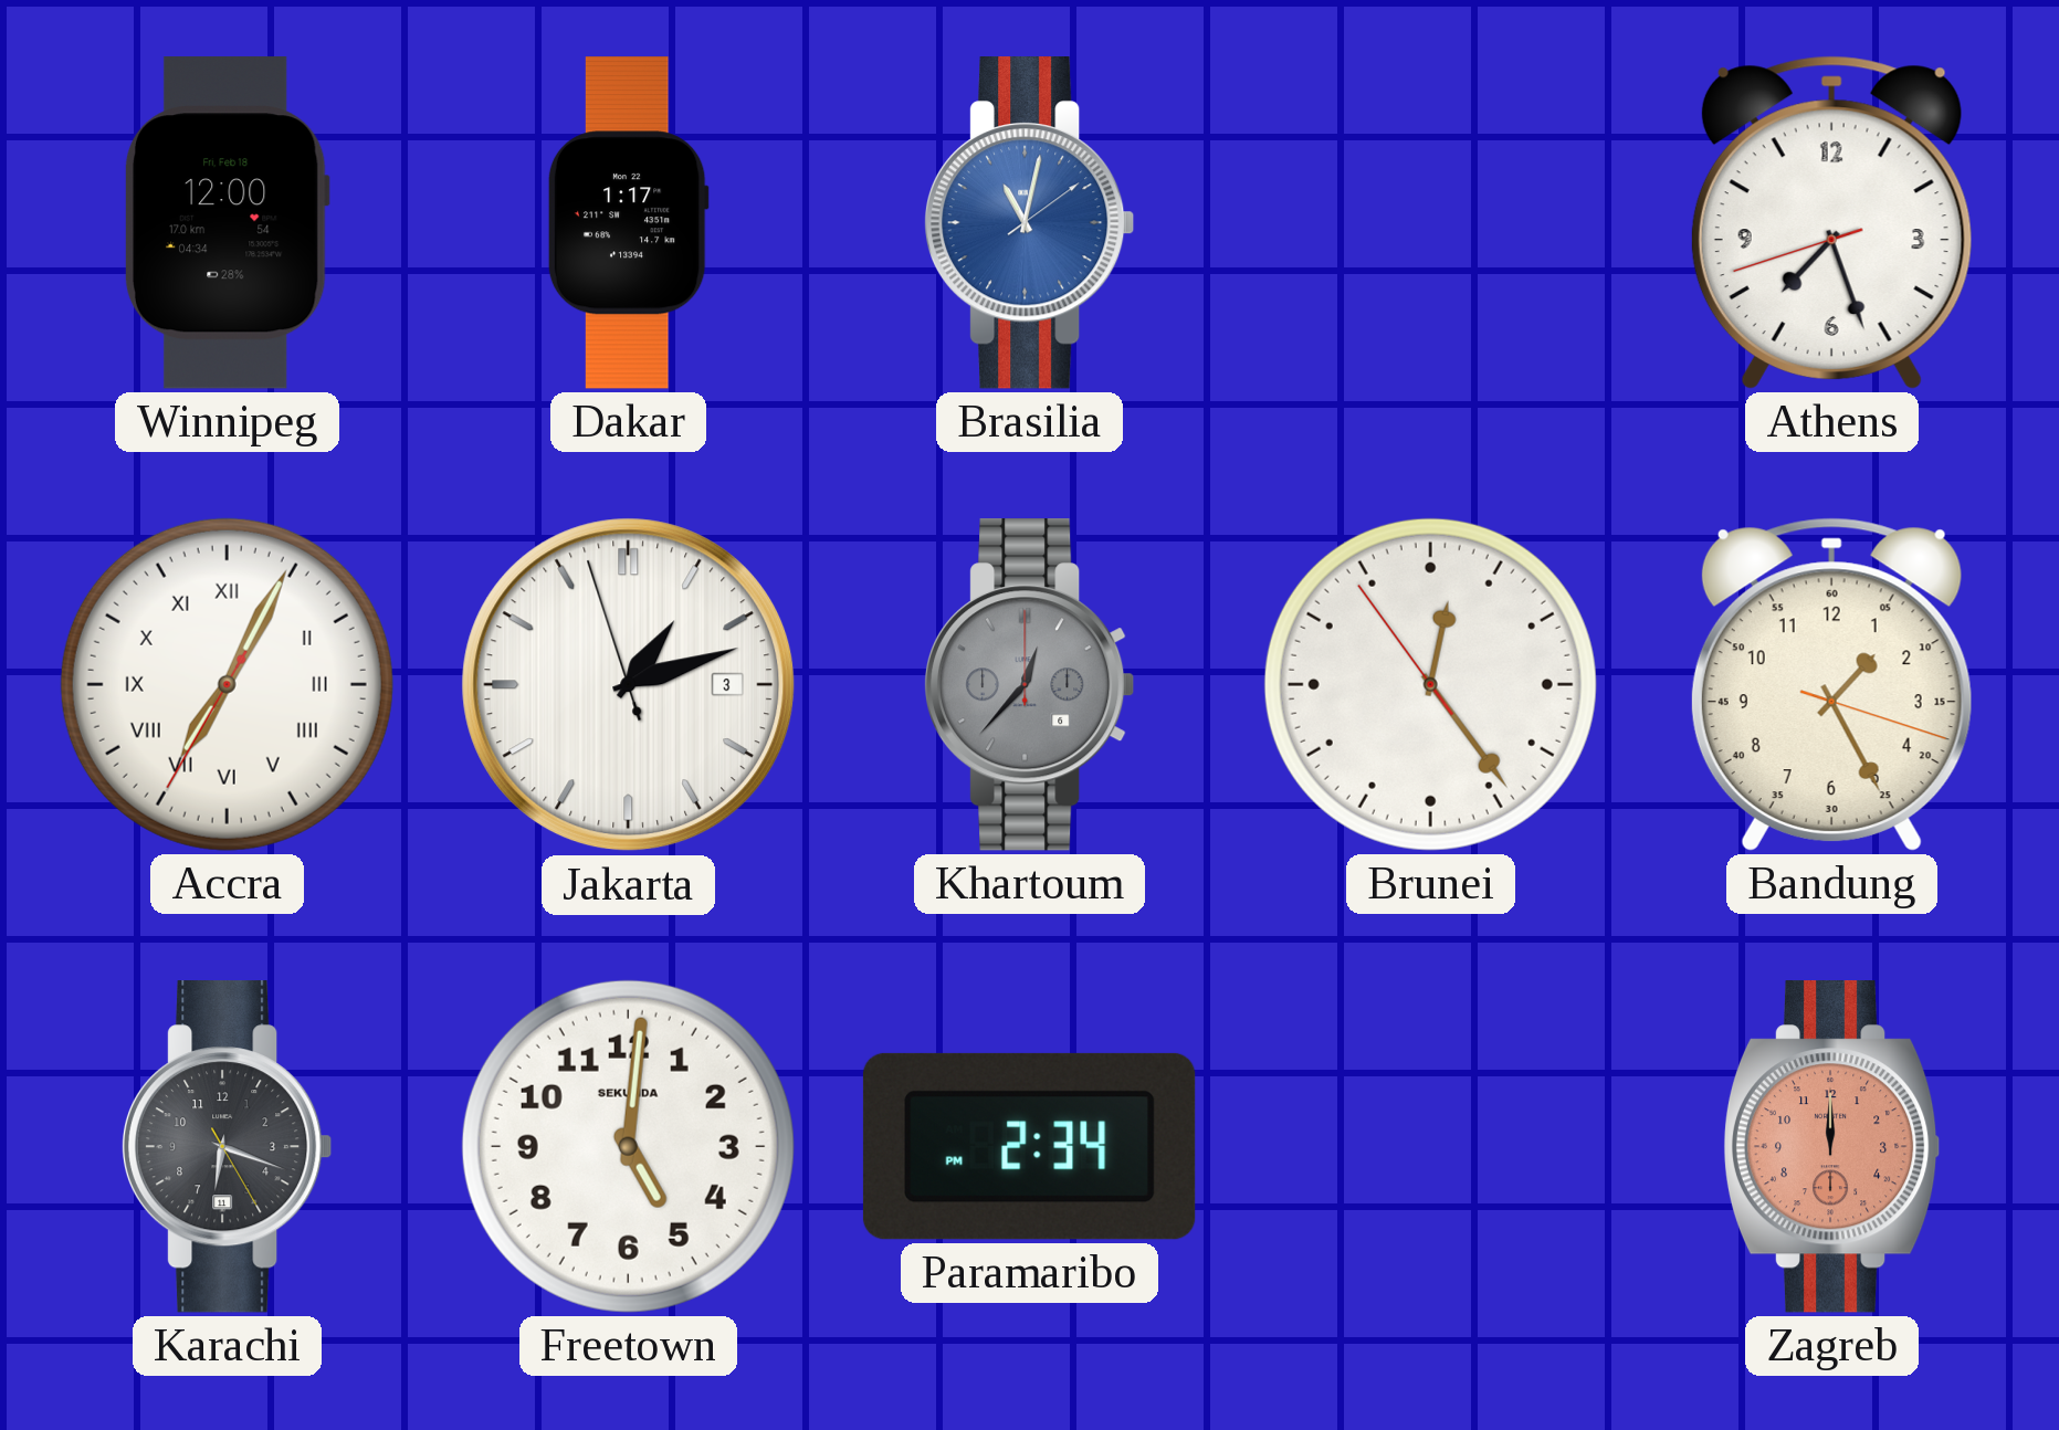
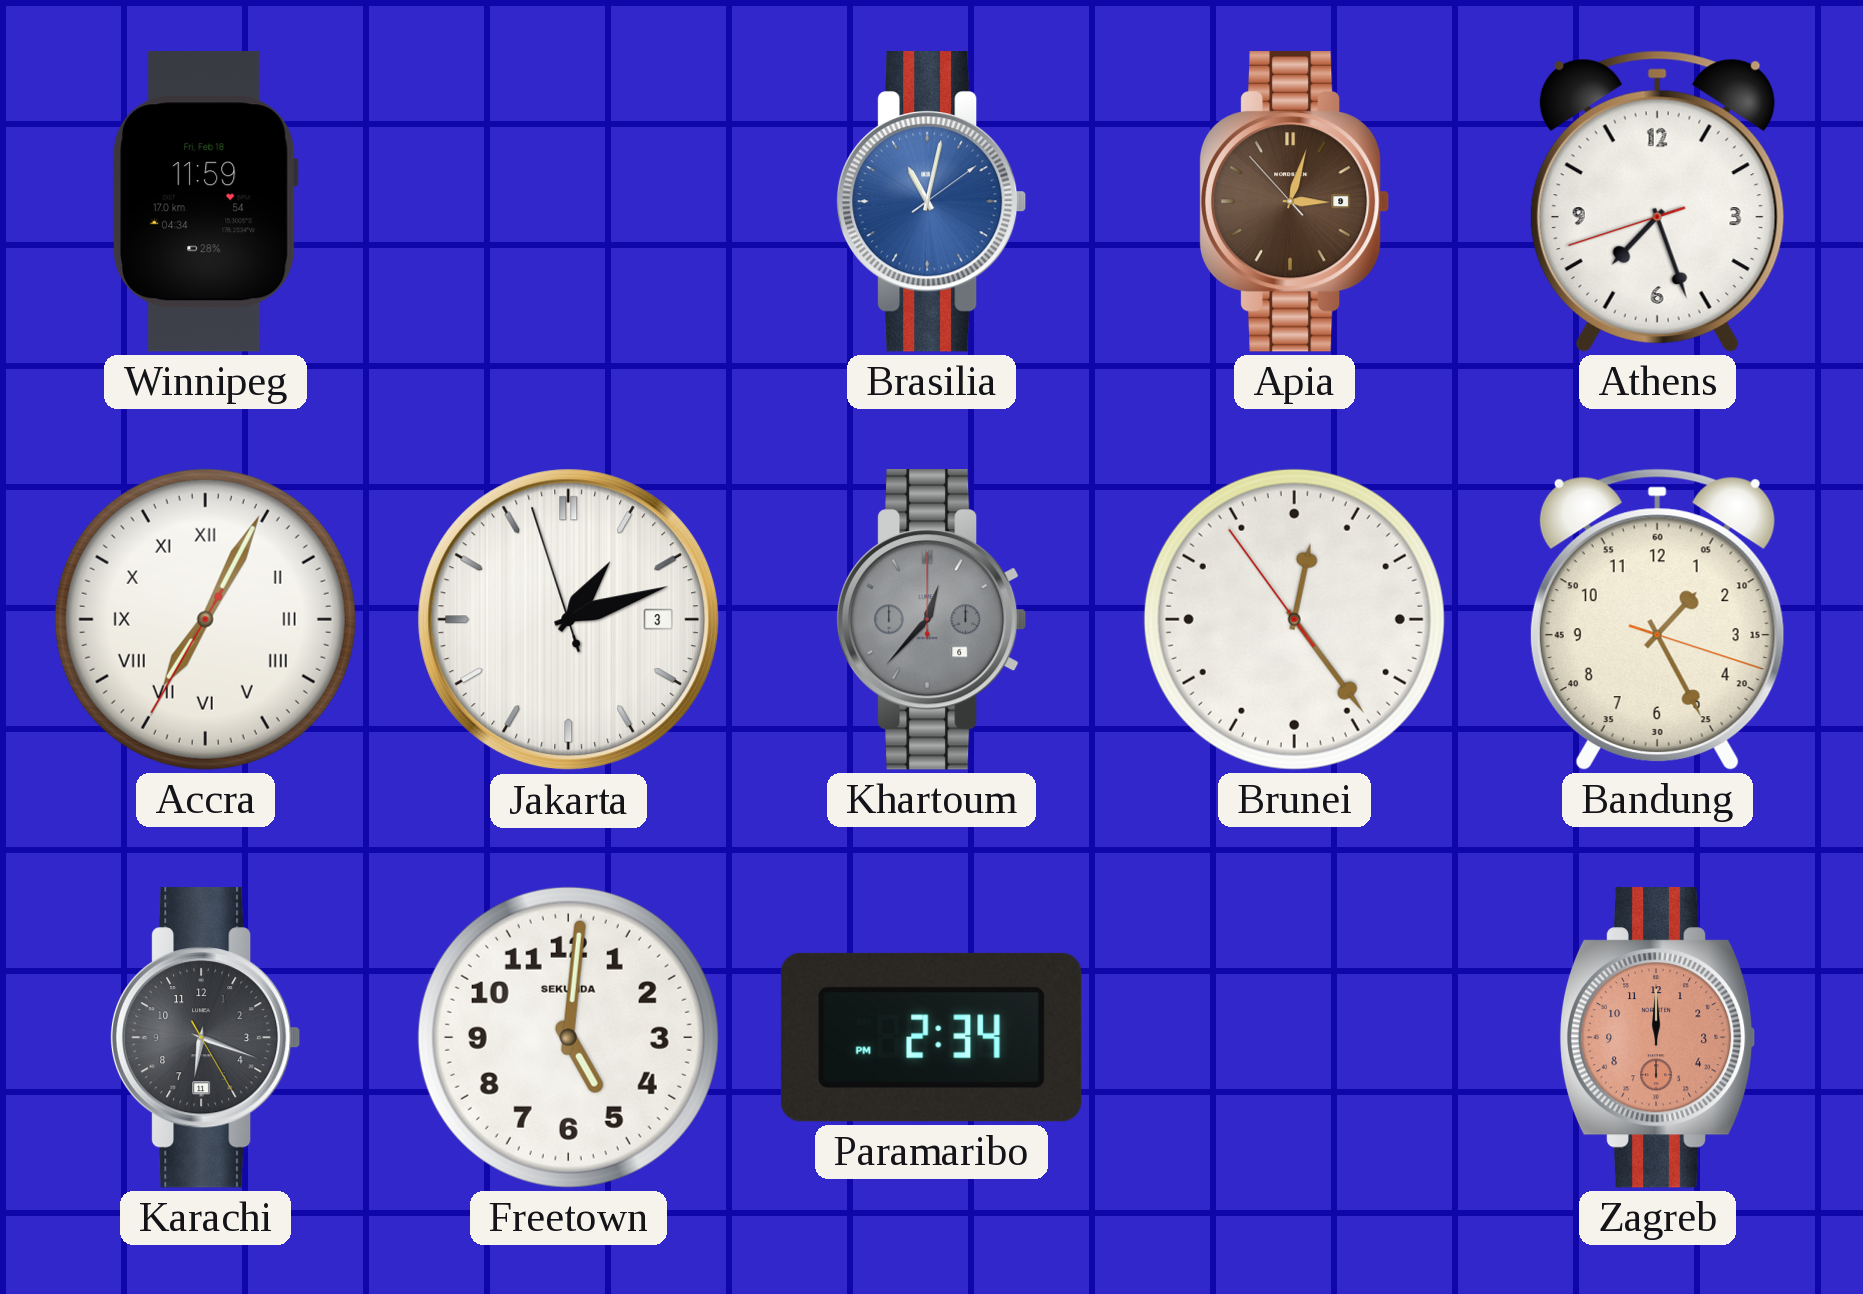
Winnipeg: 12:00 -> 11:59
Dakar: 1:17 -> none
Apia: none -> 3:02
